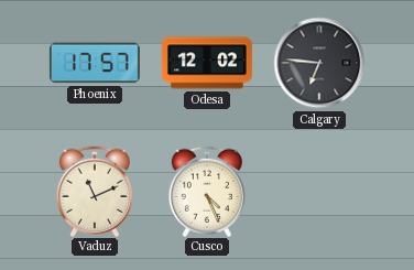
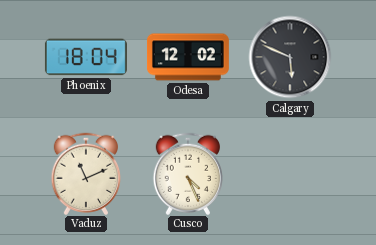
Phoenix: 17:57 -> 18:04
Calgary: 6:46 -> 5:49
